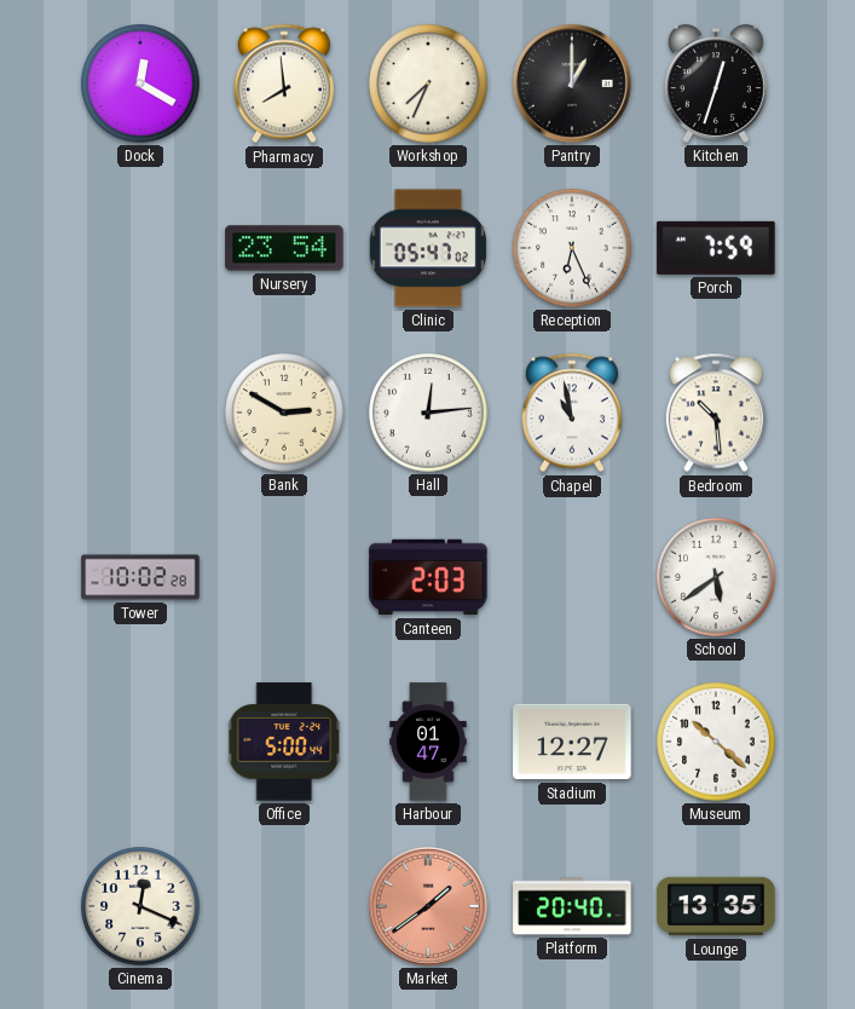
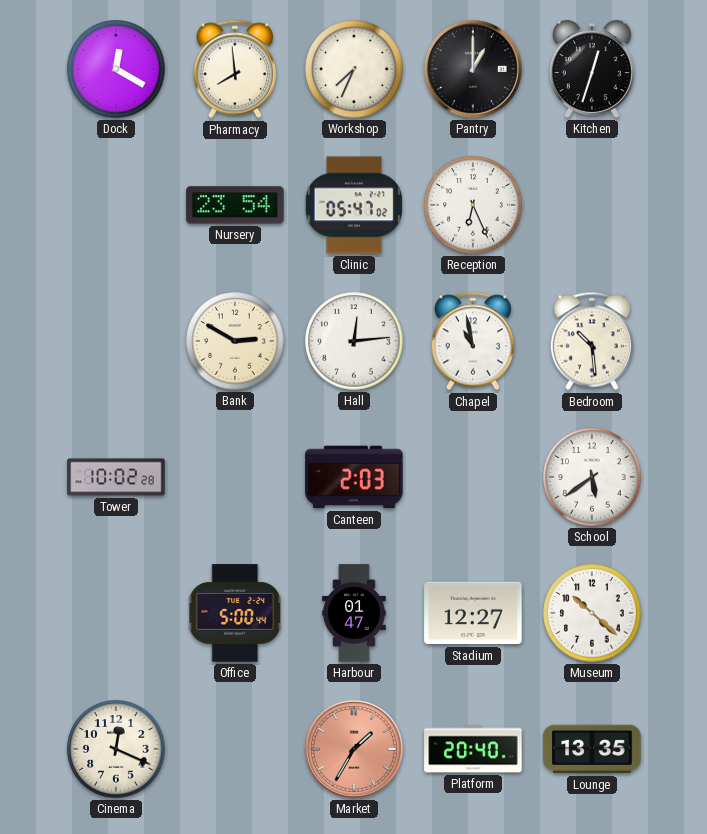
Porch: 7:59 -> none
Market: 1:39 -> 1:35
